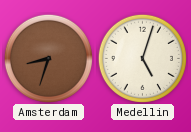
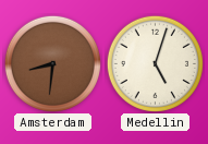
Amsterdam: 8:33 -> 8:31
